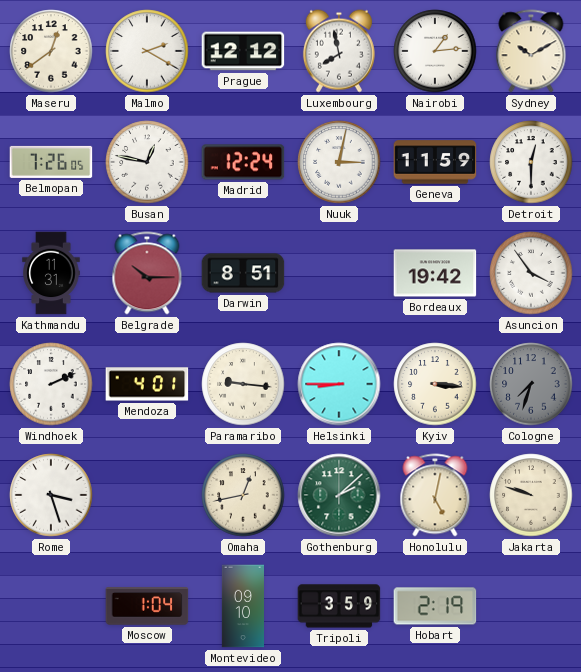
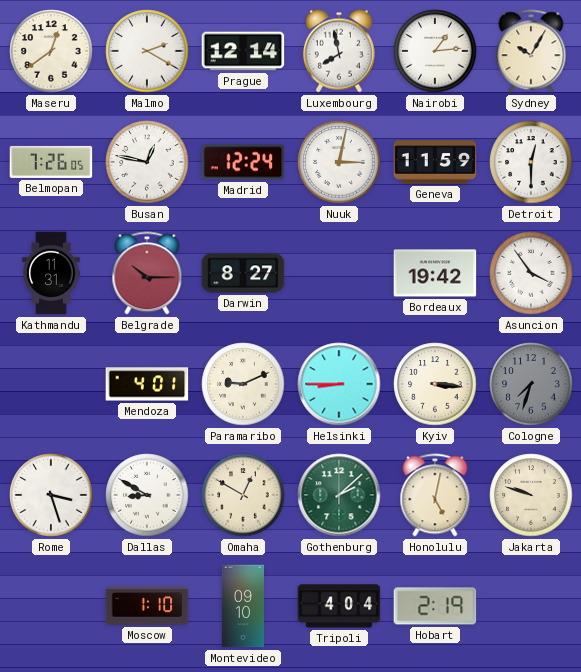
Prague: 12:12 -> 12:14
Sydney: 10:10 -> 10:05
Darwin: 8:51 -> 8:27
Windhoek: 2:11 -> none
Paramaribo: 9:16 -> 9:11
Dallas: none -> 8:50
Omaha: 12:43 -> 12:50
Moscow: 1:04 -> 1:10
Tripoli: 3:59 -> 4:04
